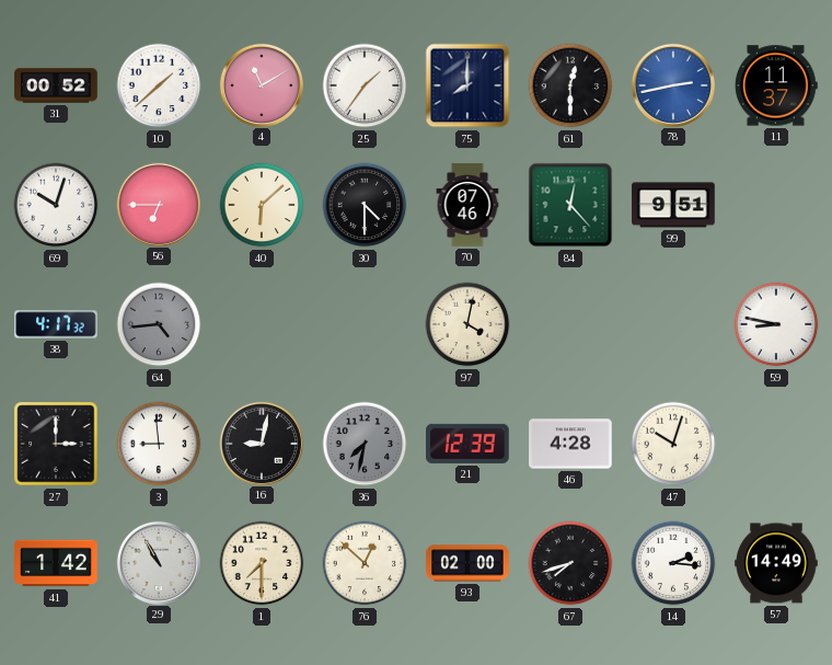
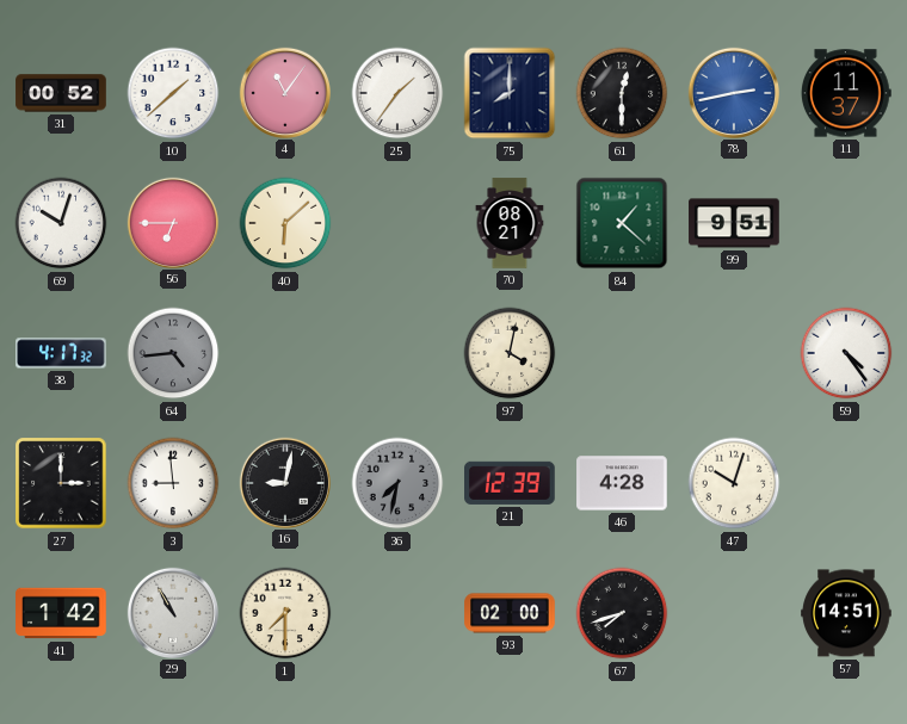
4: 11:10 -> 11:06
30: 4:30 -> none
70: 07:46 -> 08:21
84: 12:23 -> 1:22
59: 8:47 -> 4:24
76: 12:52 -> none
14: 2:16 -> none
57: 14:49 -> 14:51
